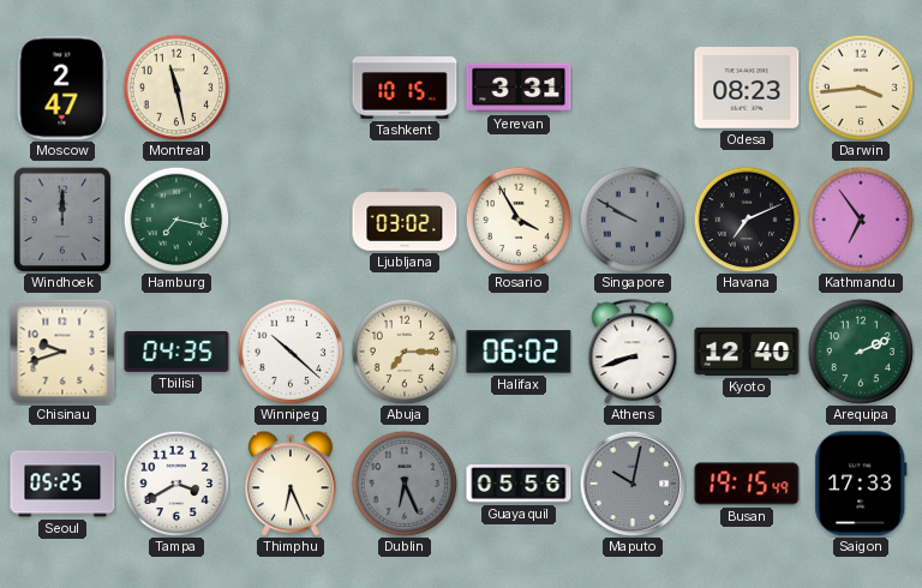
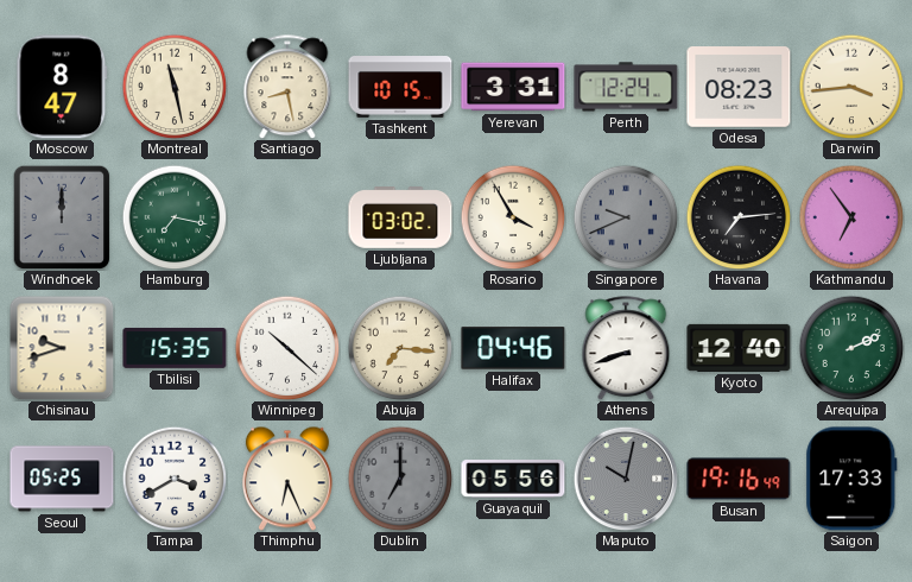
Moscow: 2:47 -> 8:47
Santiago: none -> 8:28
Perth: none -> 12:24
Singapore: 9:50 -> 9:41
Havana: 7:11 -> 7:14
Tbilisi: 04:35 -> 15:35
Abuja: 7:15 -> 7:16
Halifax: 06:02 -> 04:46
Dublin: 6:26 -> 7:00
Busan: 19:15 -> 19:16
